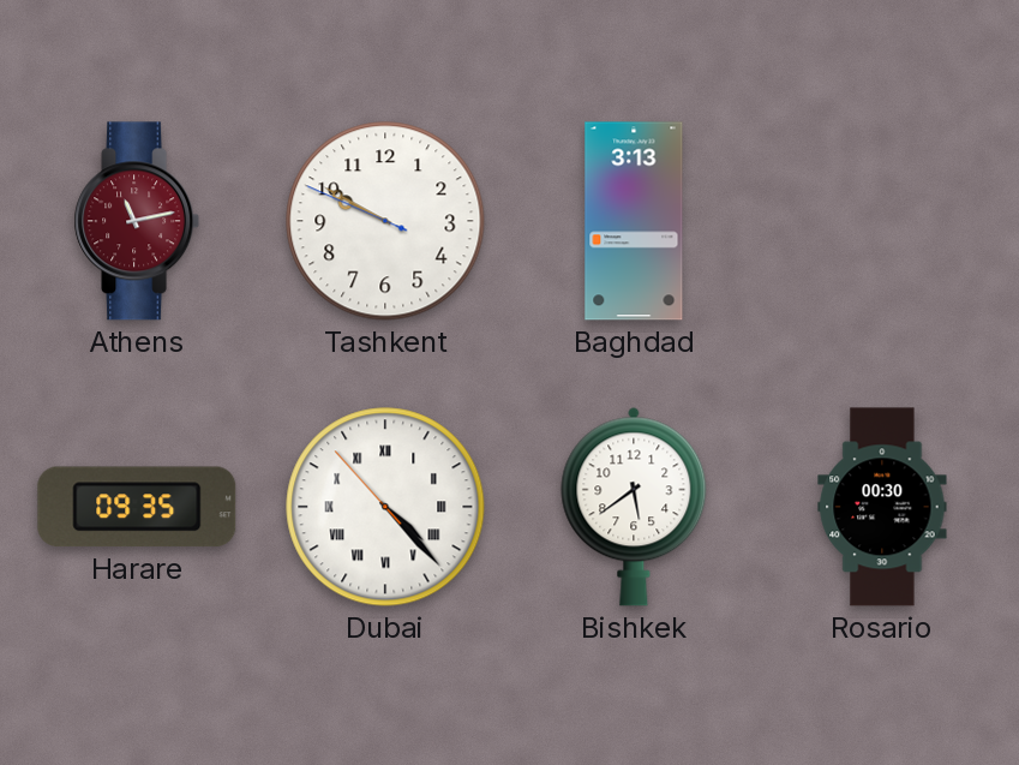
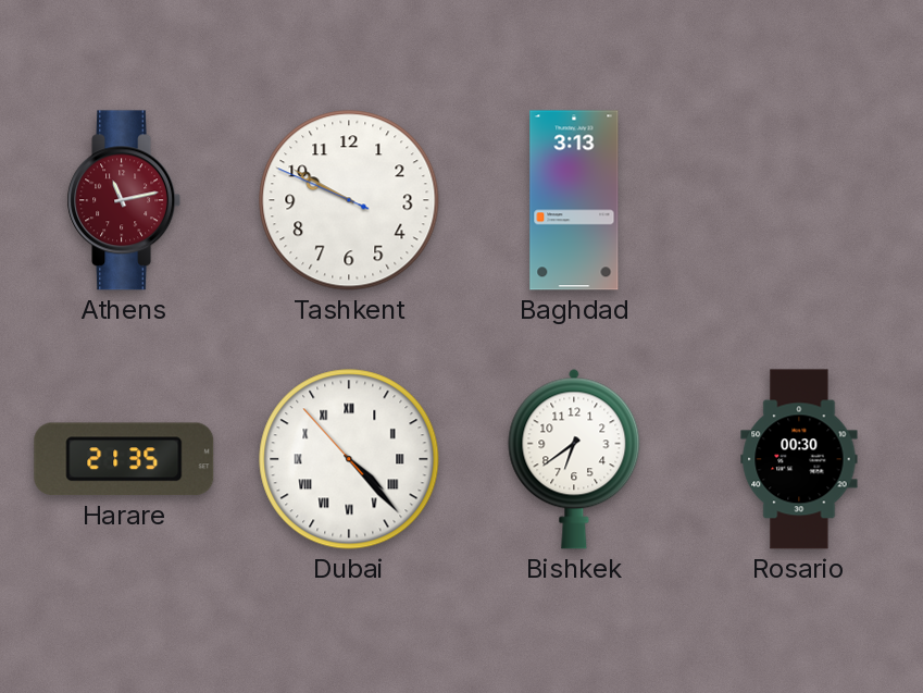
Harare: 09:35 -> 21:35
Bishkek: 5:39 -> 6:39
